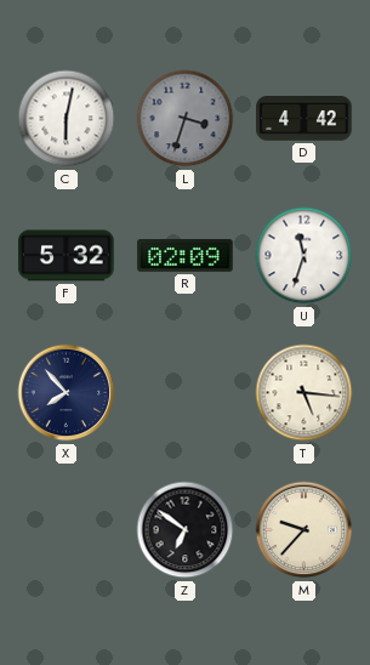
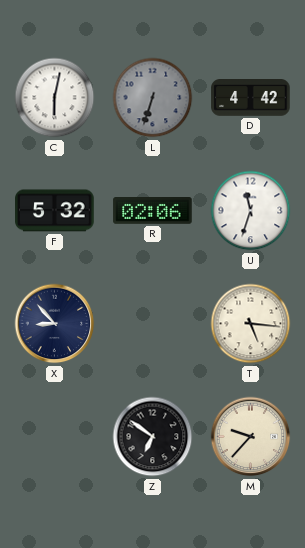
L: 3:33 -> 6:33
R: 02:09 -> 02:06
X: 7:53 -> 8:53
